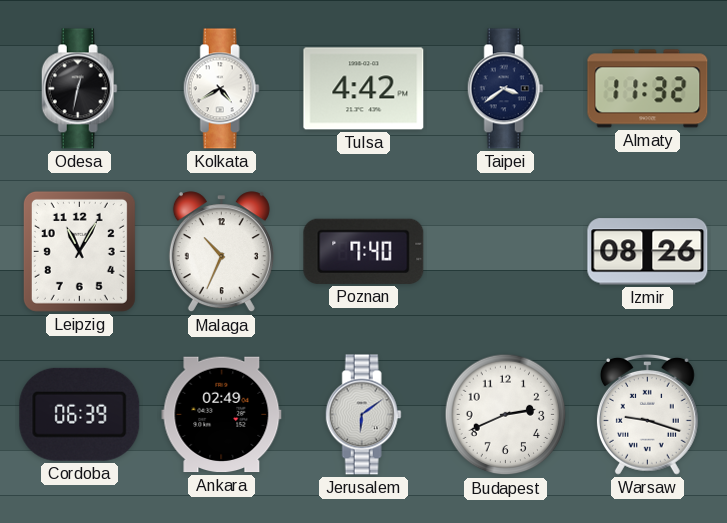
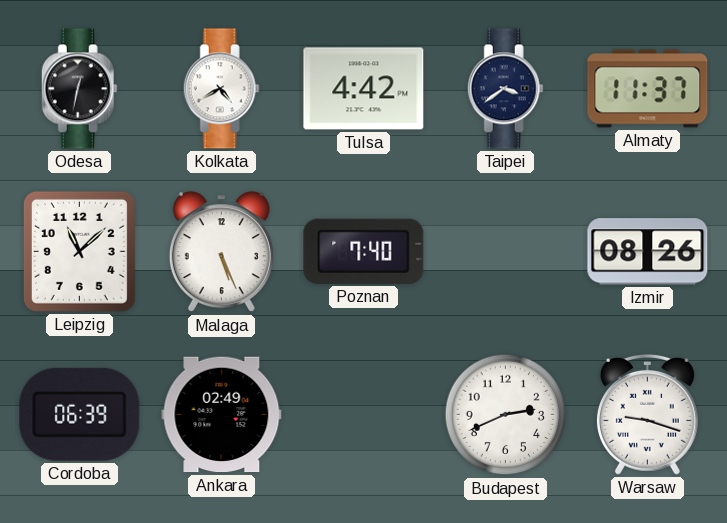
Almaty: 11:32 -> 11:37
Leipzig: 11:05 -> 11:08
Malaga: 10:34 -> 5:26
Jerusalem: 6:09 -> none
